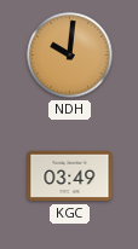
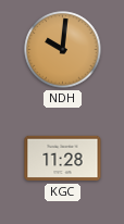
KGC: 03:49 -> 11:28
